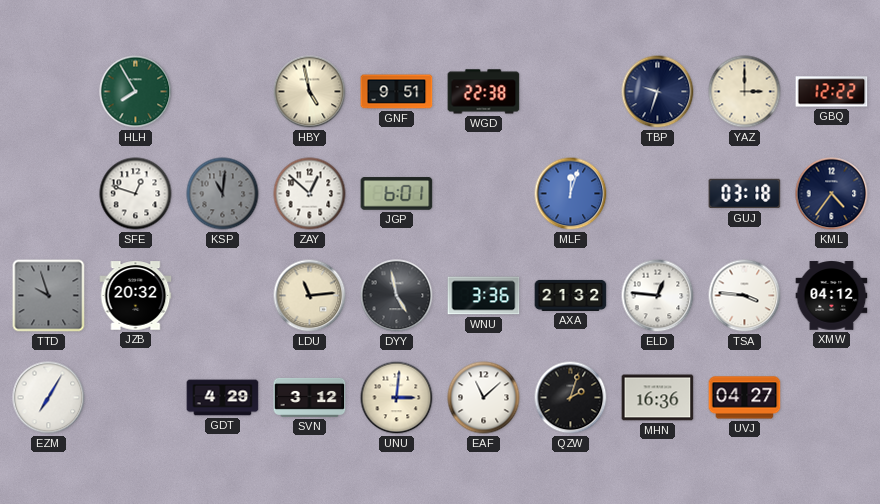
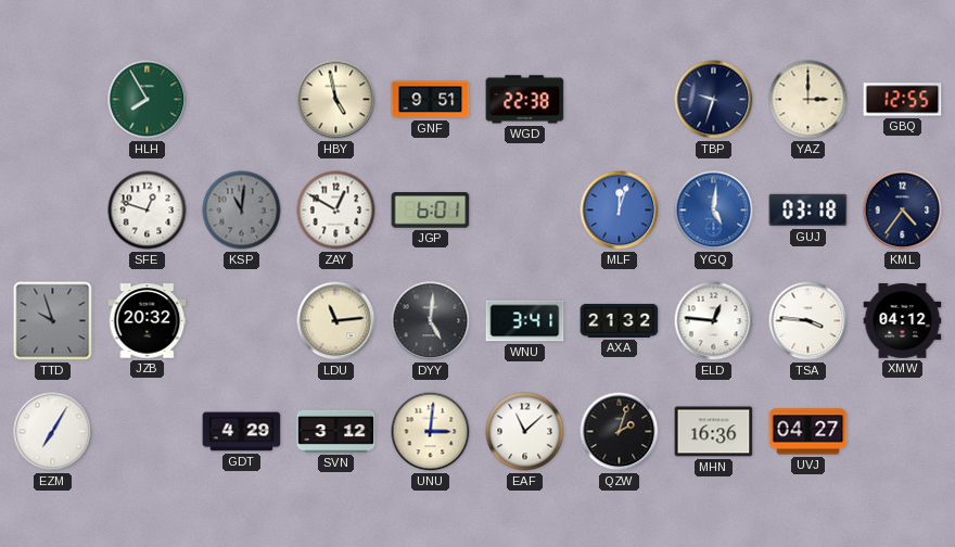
GBQ: 12:22 -> 12:55
ZAY: 12:52 -> 12:50
YGQ: none -> 5:01
DYY: 4:58 -> 5:01
WNU: 3:36 -> 3:41
